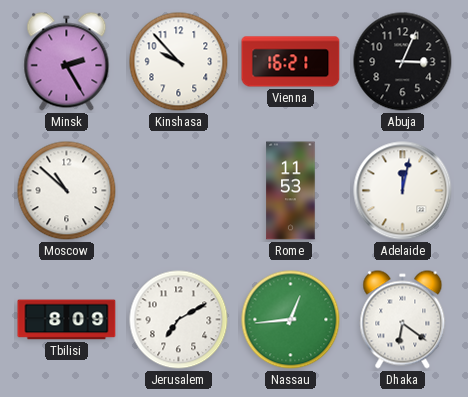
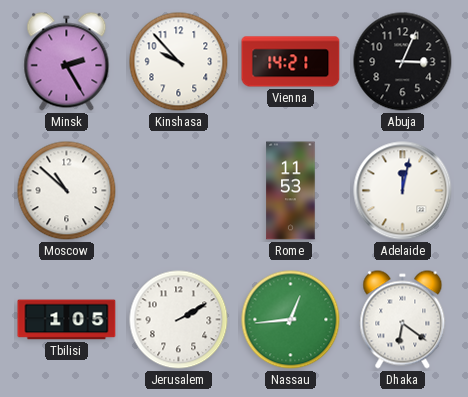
Vienna: 16:21 -> 14:21
Tbilisi: 8:09 -> 1:05
Jerusalem: 7:10 -> 2:10
